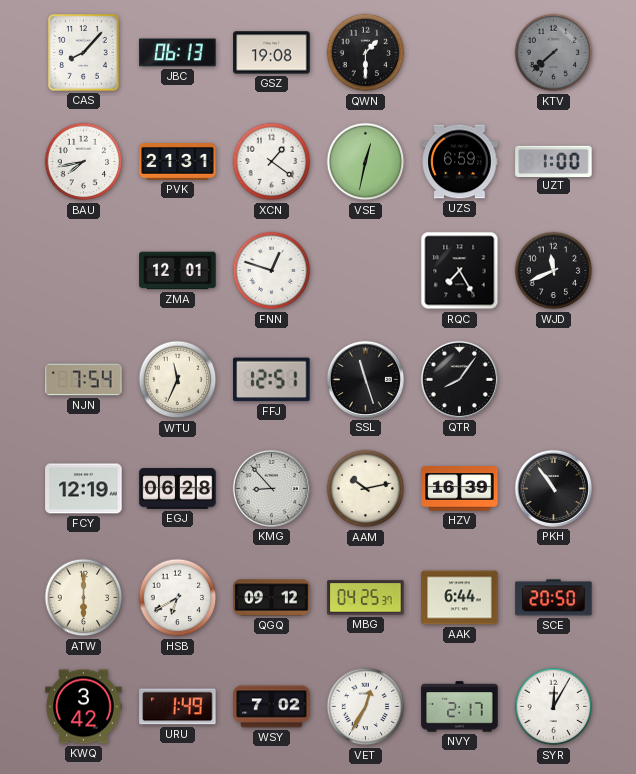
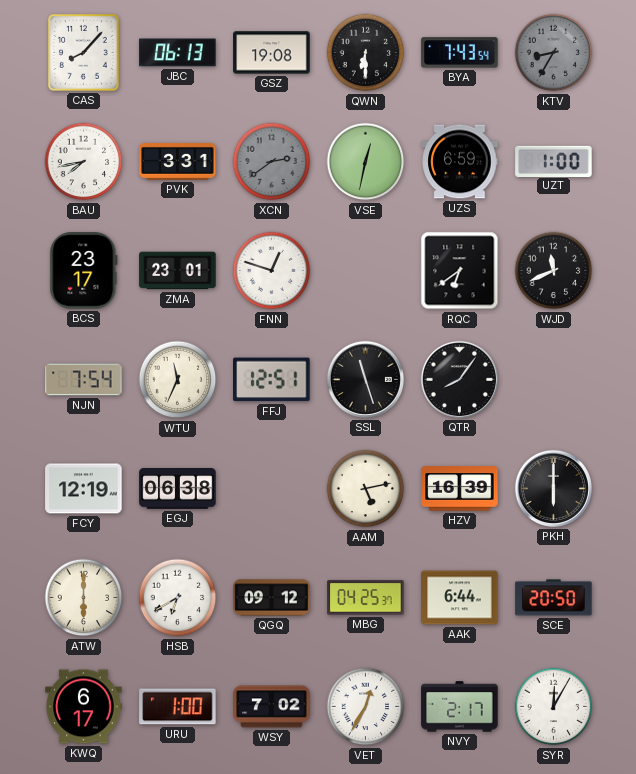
QWN: 1:30 -> 6:30
BYA: none -> 7:43
KTV: 7:38 -> 8:35
PVK: 21:31 -> 3:31
XCN: 1:21 -> 2:39
XCN dial: white -> grey
BCS: none -> 23:17
ZMA: 12:01 -> 23:01
RQC: 7:25 -> 6:39
EGJ: 06:28 -> 06:38
KMG: 8:53 -> none
AAM: 10:13 -> 5:13
PKH: 10:54 -> 6:00
KWQ: 3:42 -> 6:17
URU: 1:49 -> 1:00
